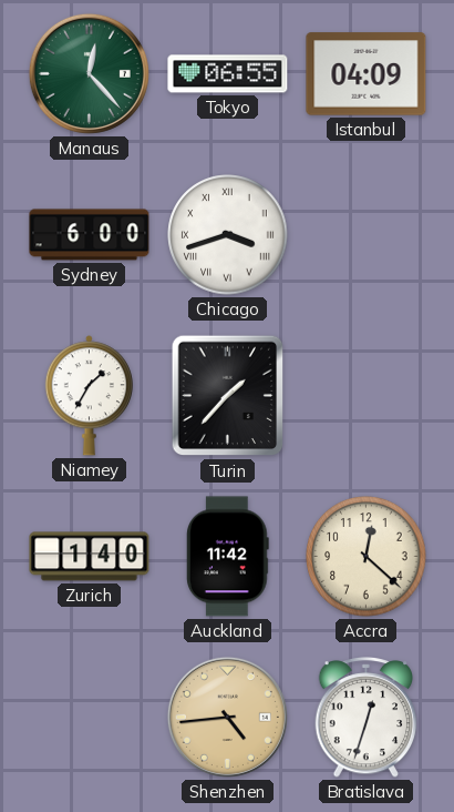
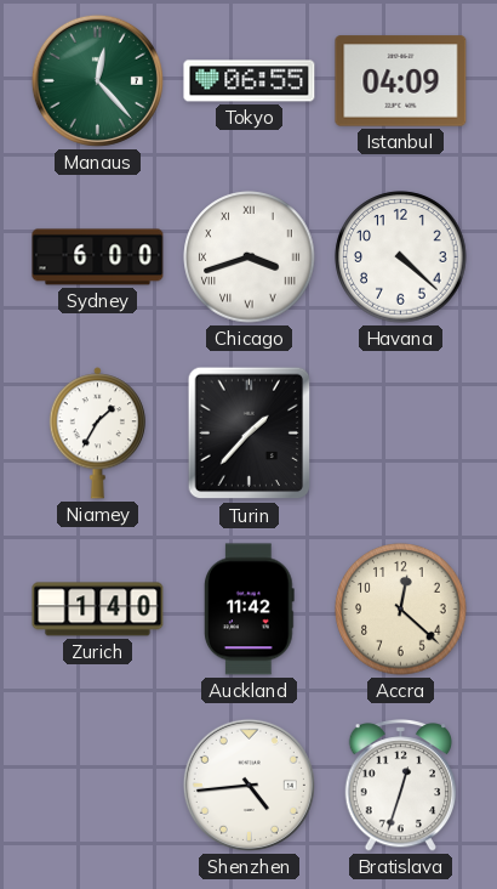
Havana: none -> 4:22
Shenzhen dial: champagne -> white
